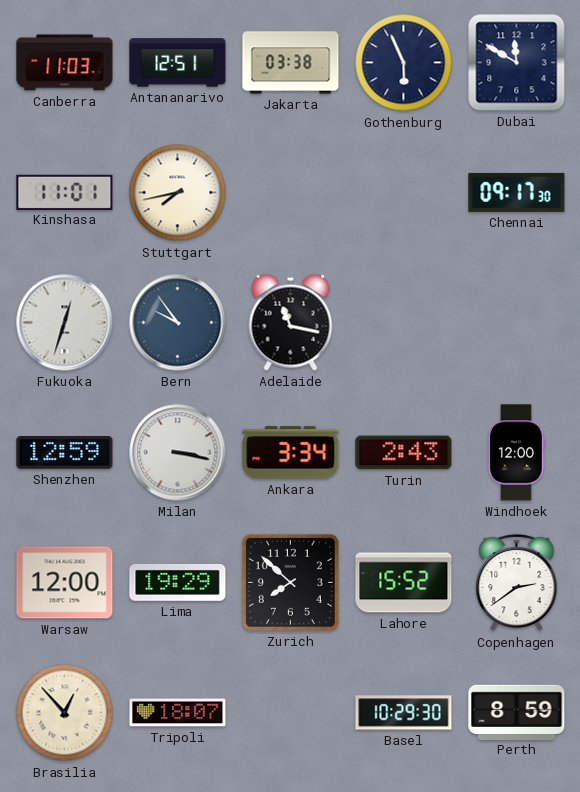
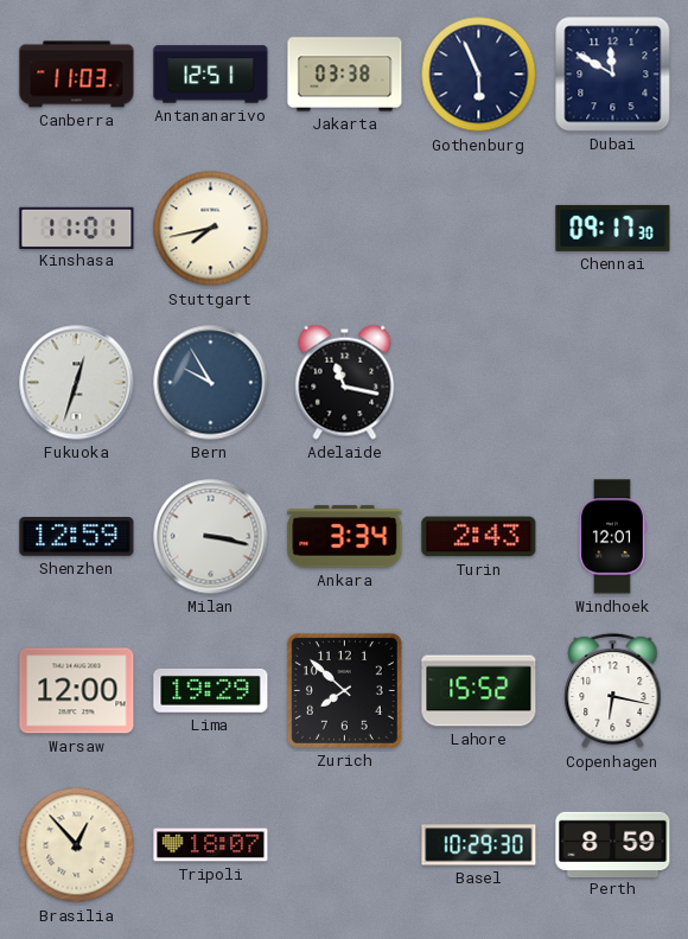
Bern: 9:54 -> 9:55
Windhoek: 12:00 -> 12:01
Copenhagen: 2:39 -> 6:17
